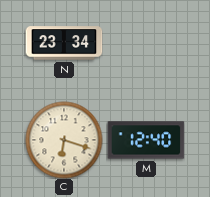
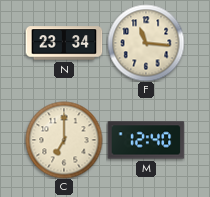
F: none -> 11:16
C: 6:18 -> 7:00
